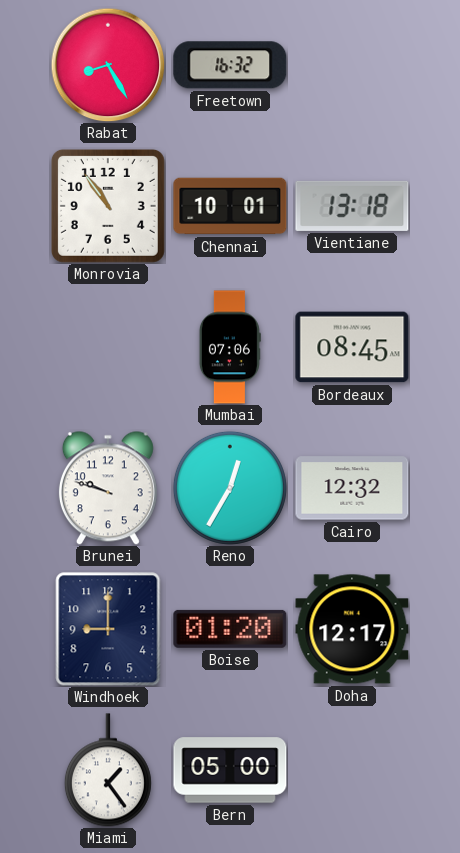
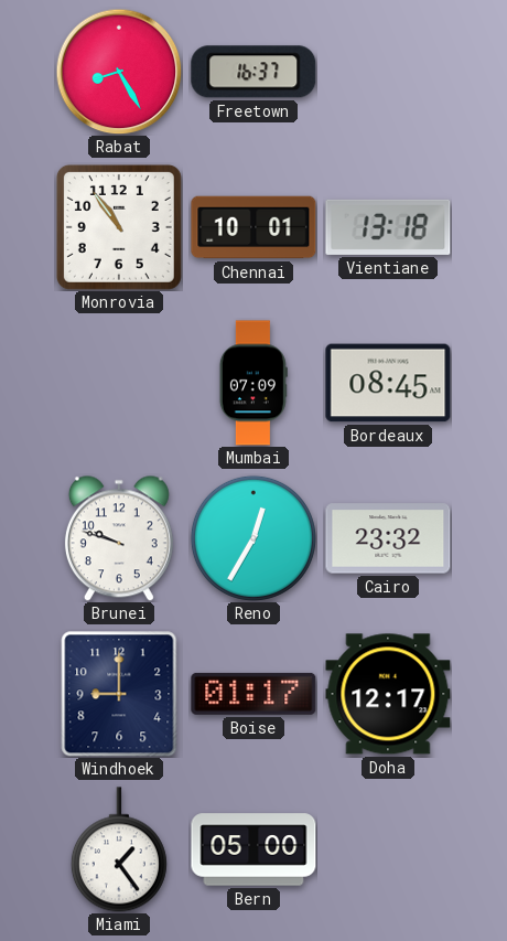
Freetown: 16:32 -> 16:37
Mumbai: 07:06 -> 07:09
Cairo: 12:32 -> 23:32
Boise: 01:20 -> 01:17
